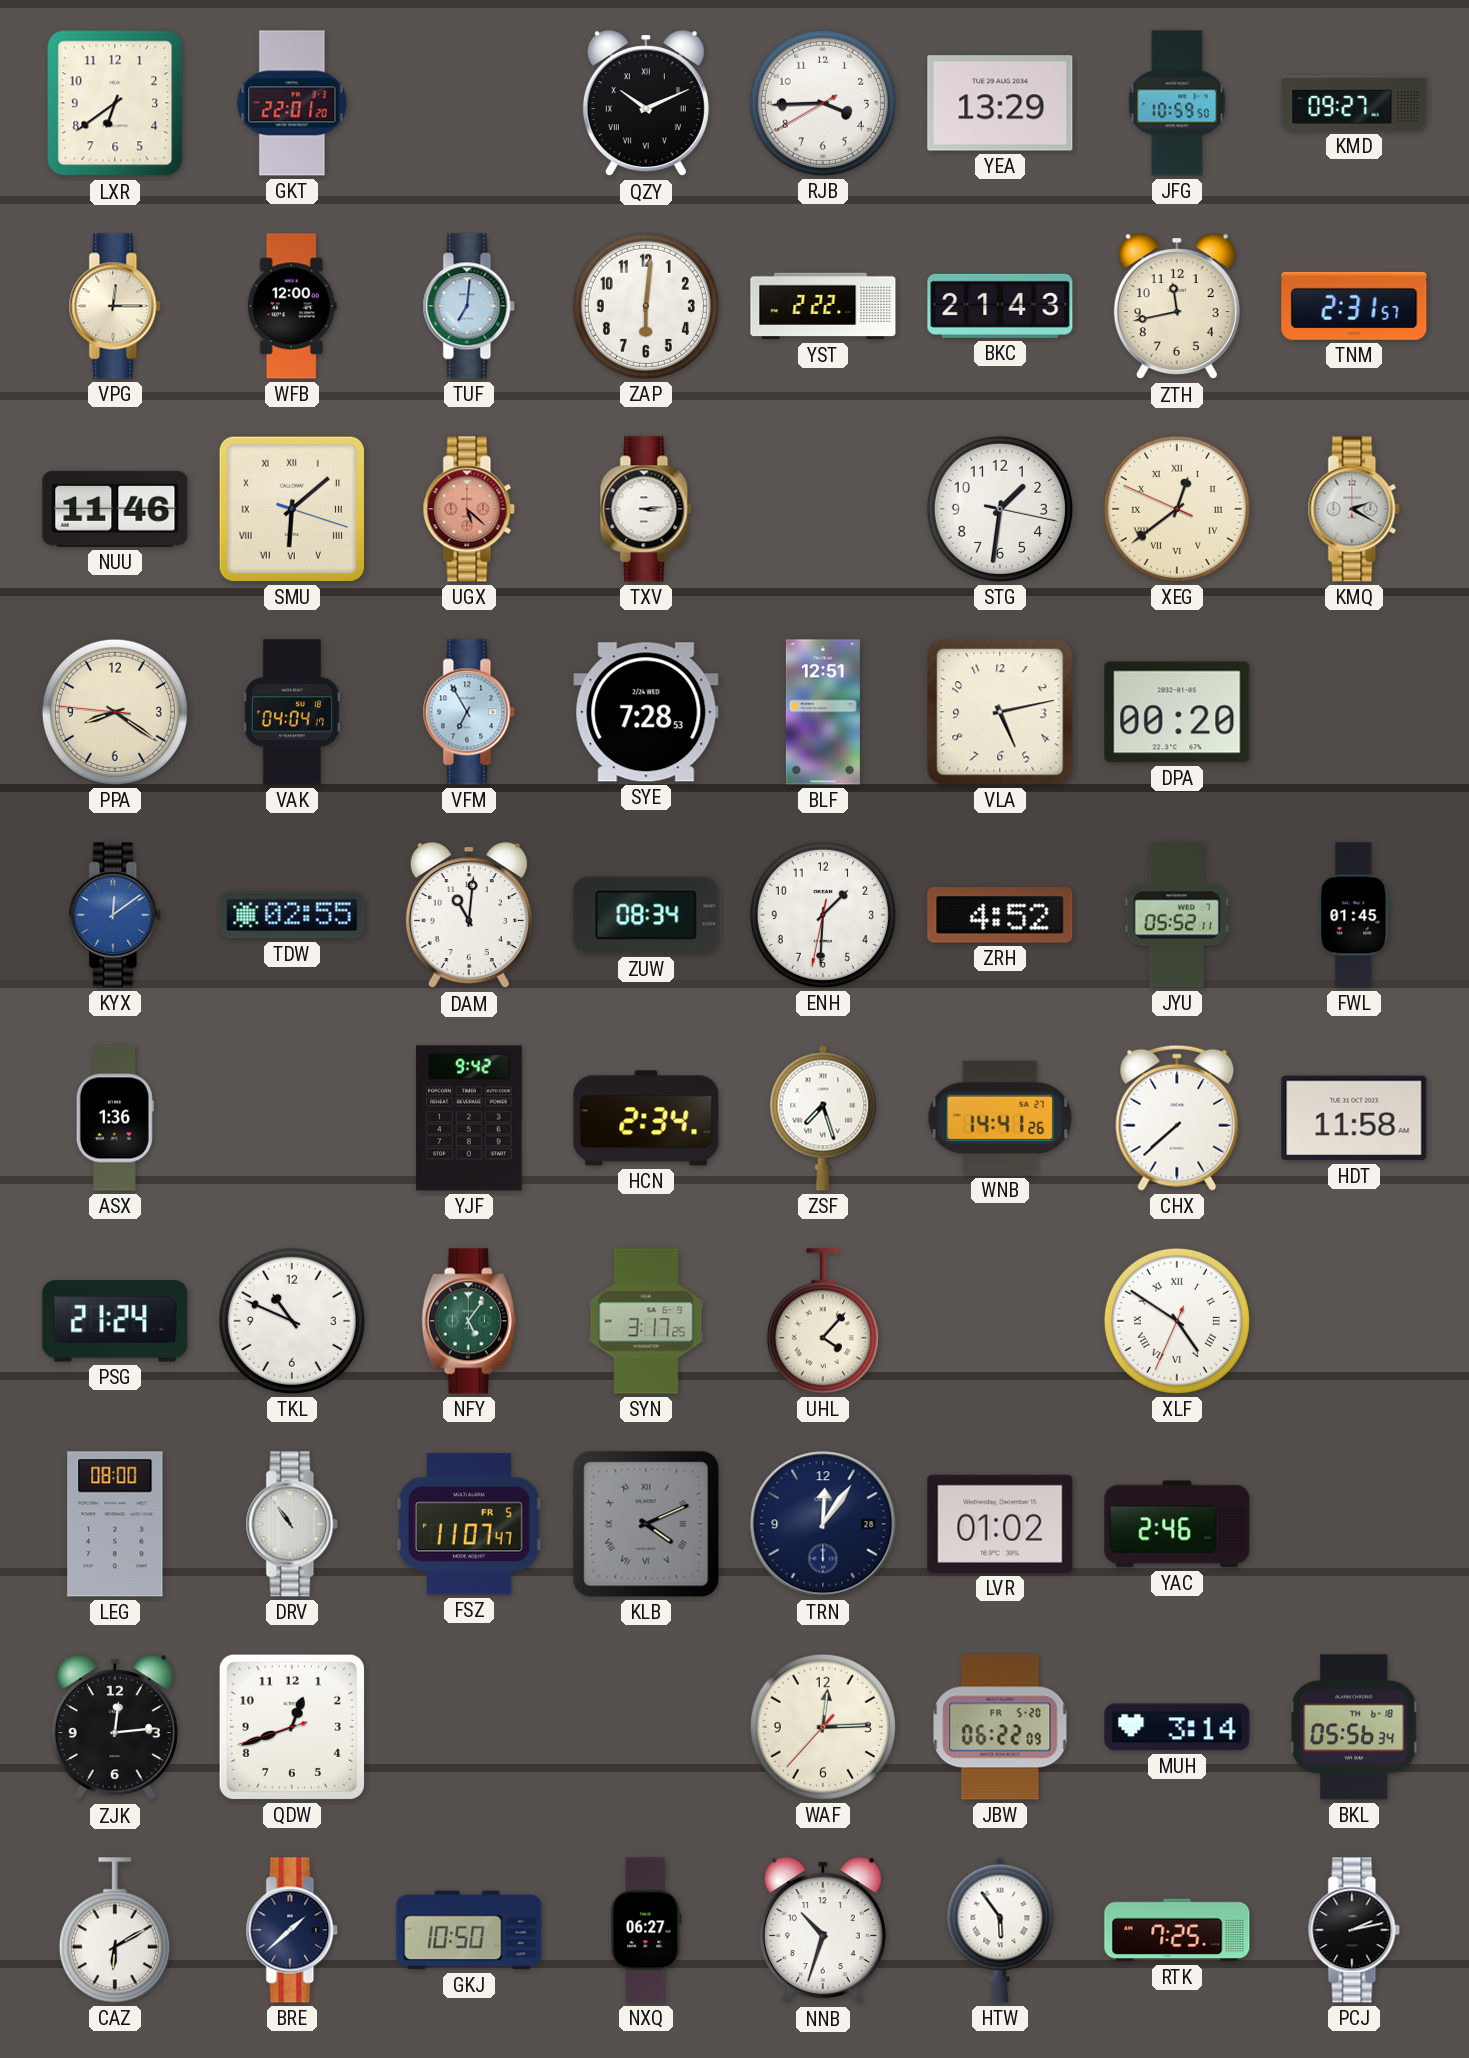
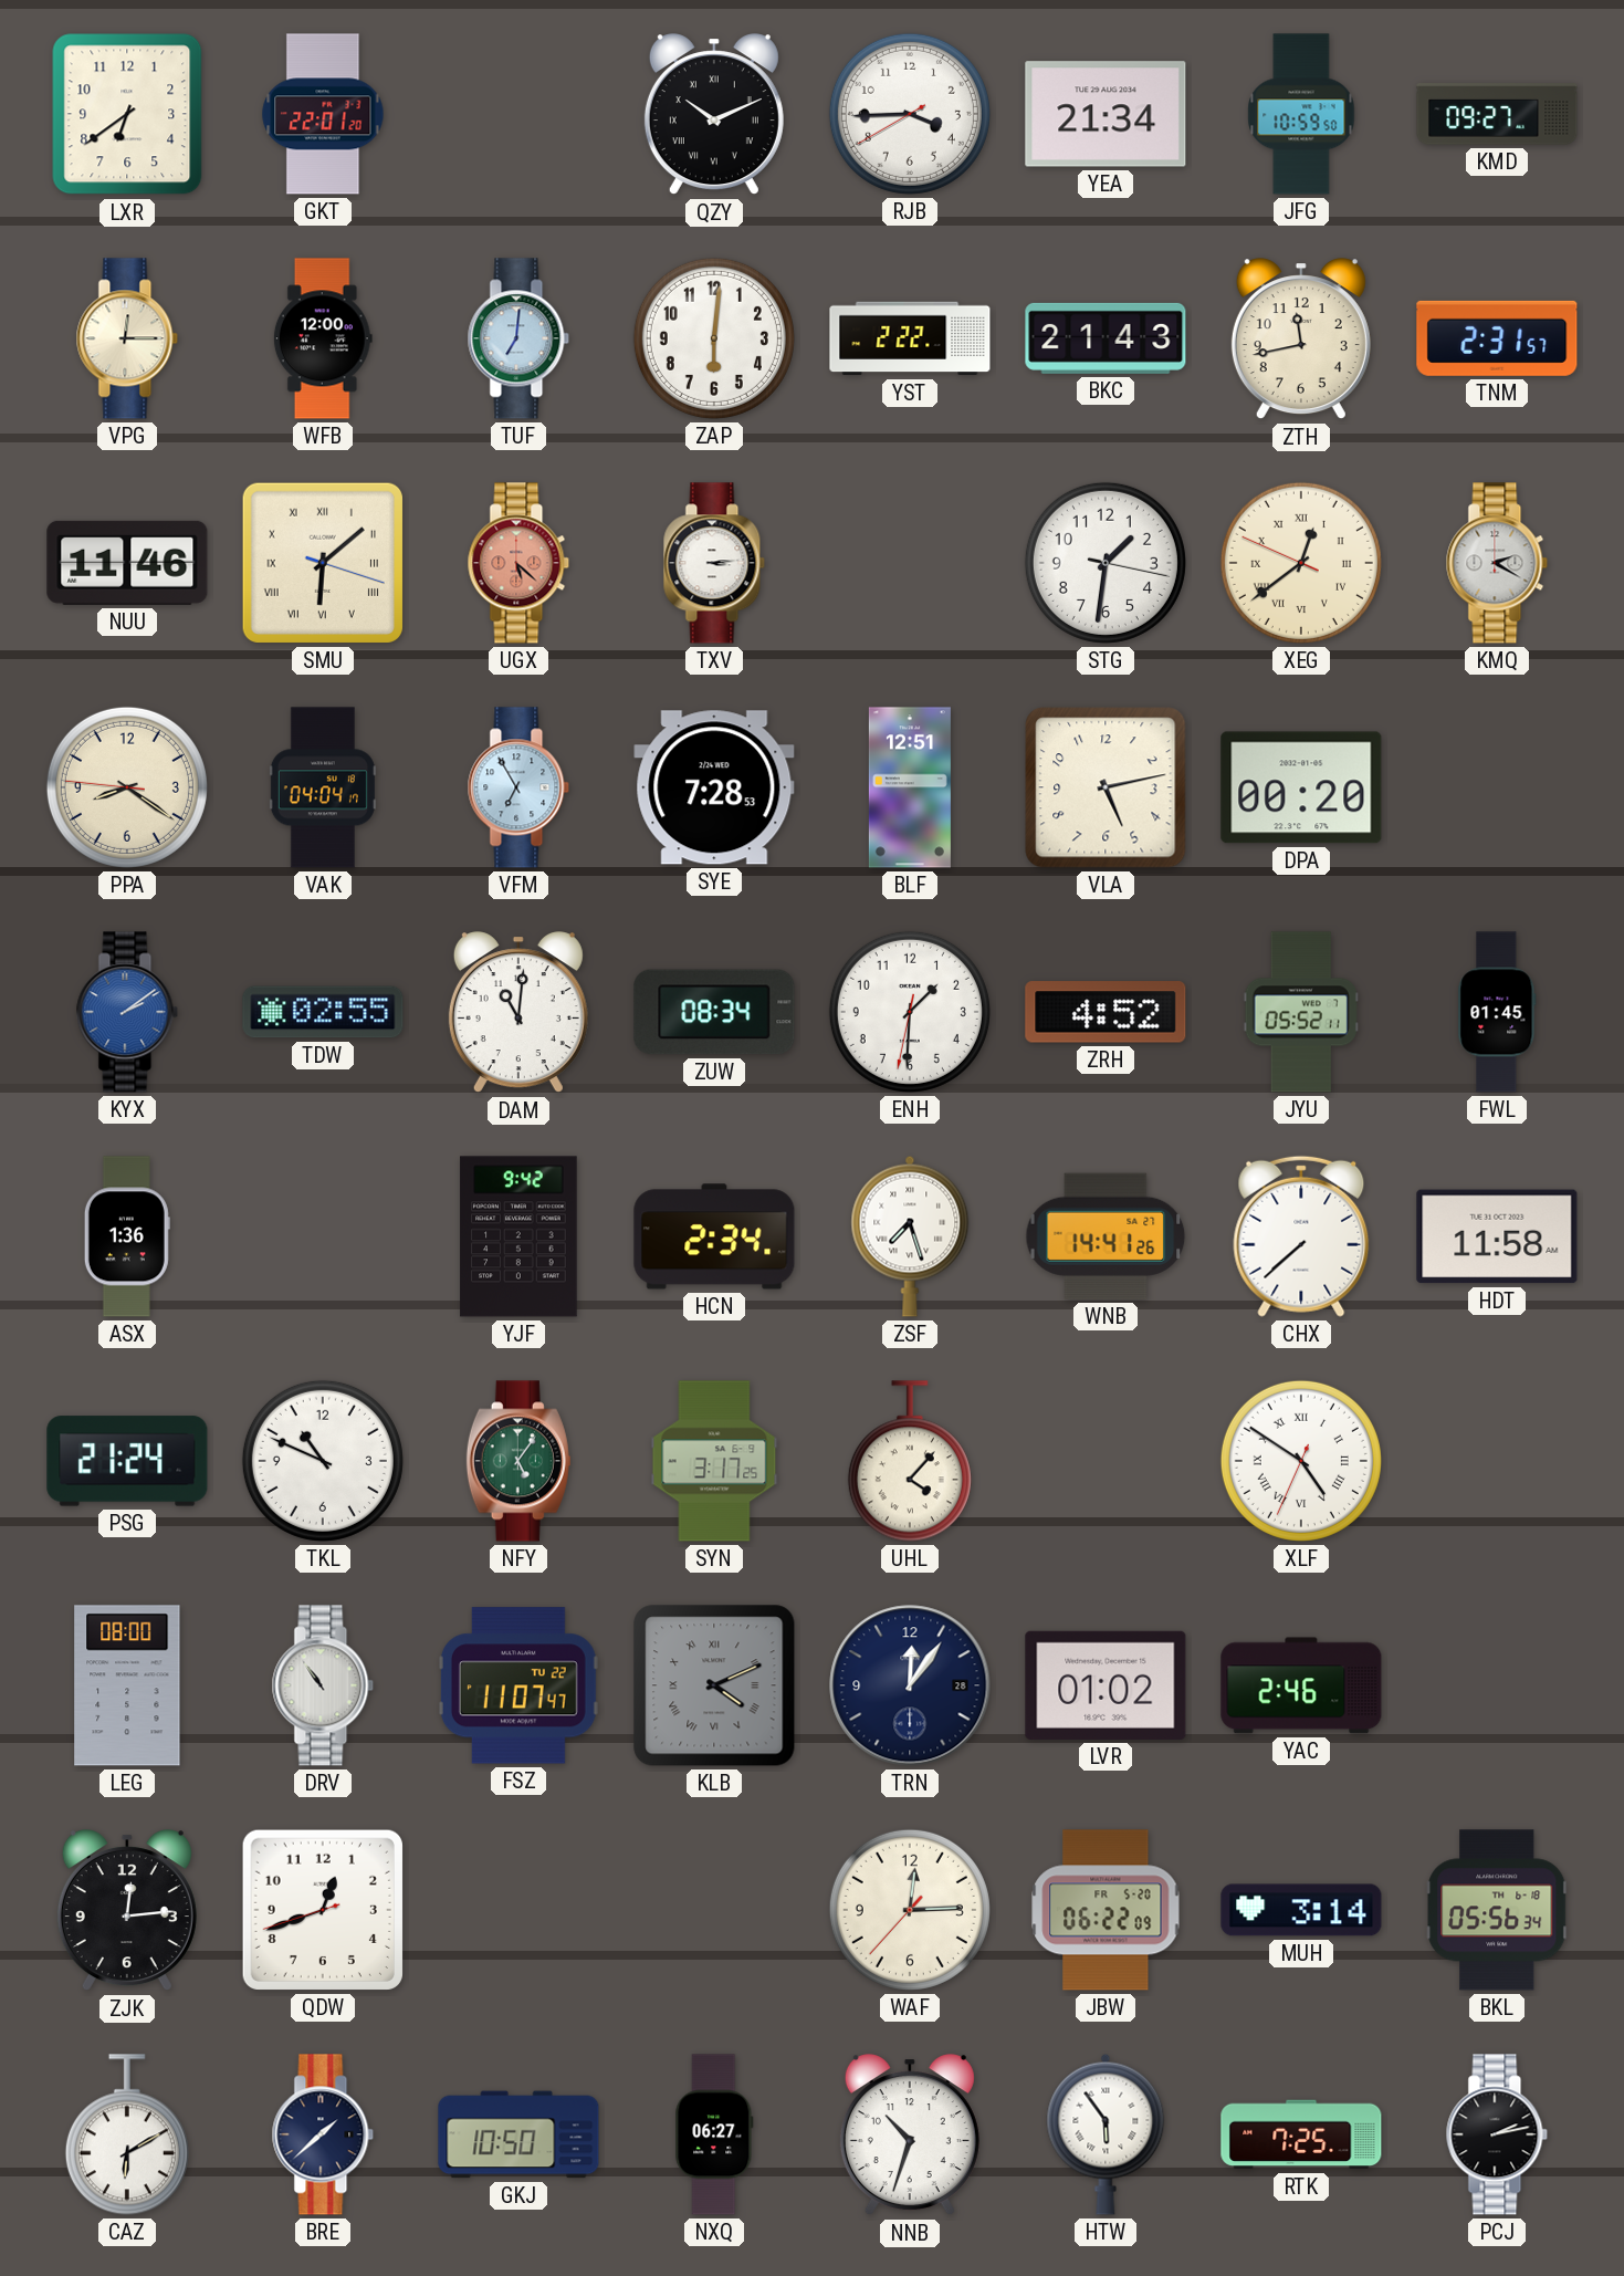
YEA: 13:29 -> 21:34
KYX: 12:09 -> 2:09
FSZ date: FR 5 -> TU 22
